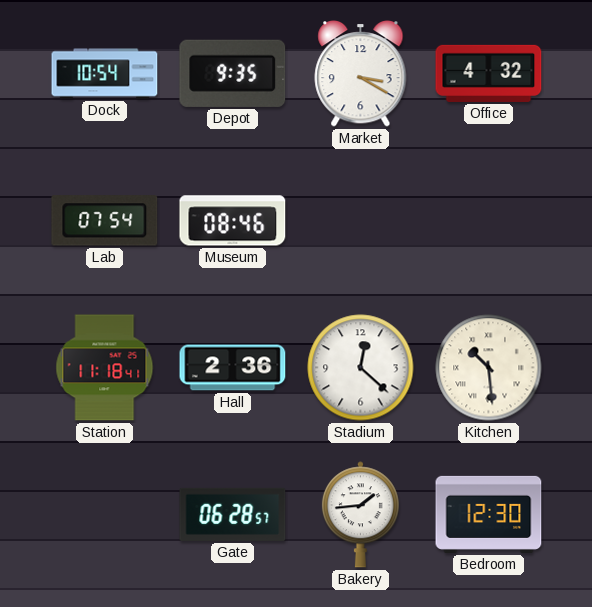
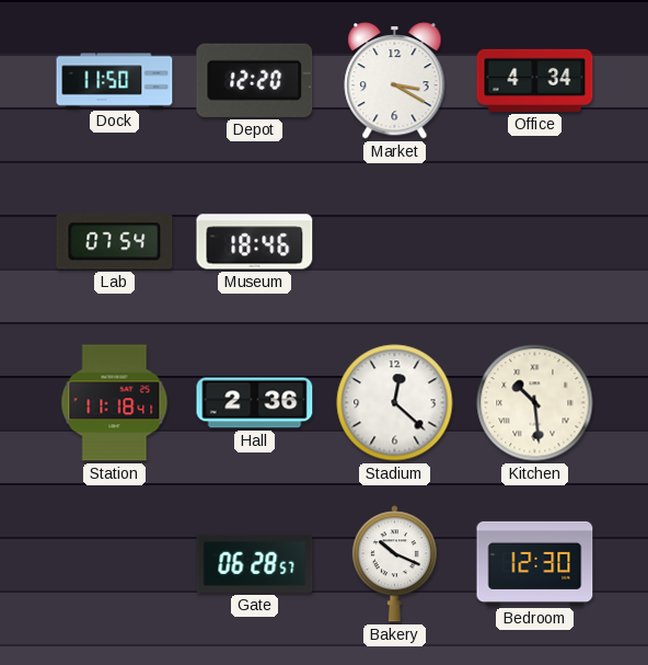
Dock: 10:54 -> 11:50
Depot: 9:35 -> 12:20
Office: 4:32 -> 4:34
Museum: 08:46 -> 18:46
Bakery: 1:44 -> 10:19
